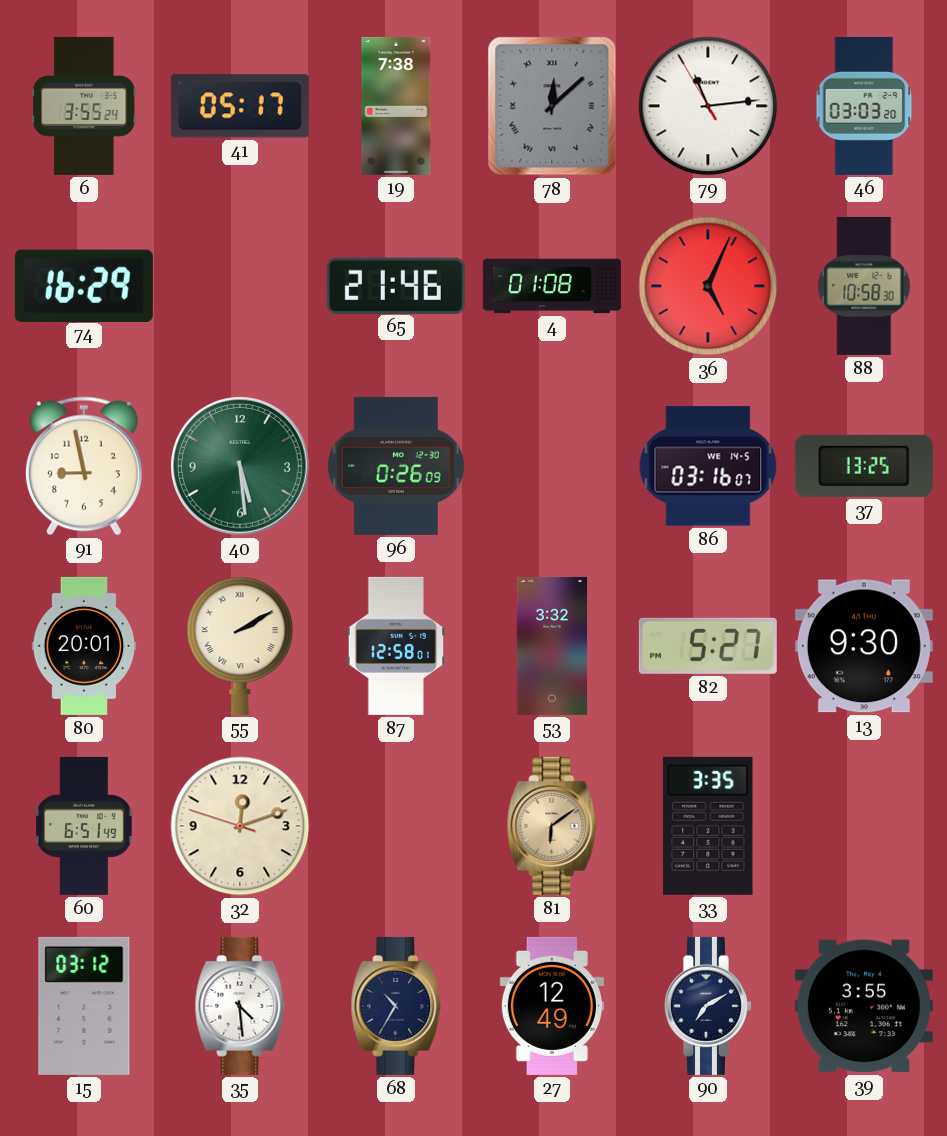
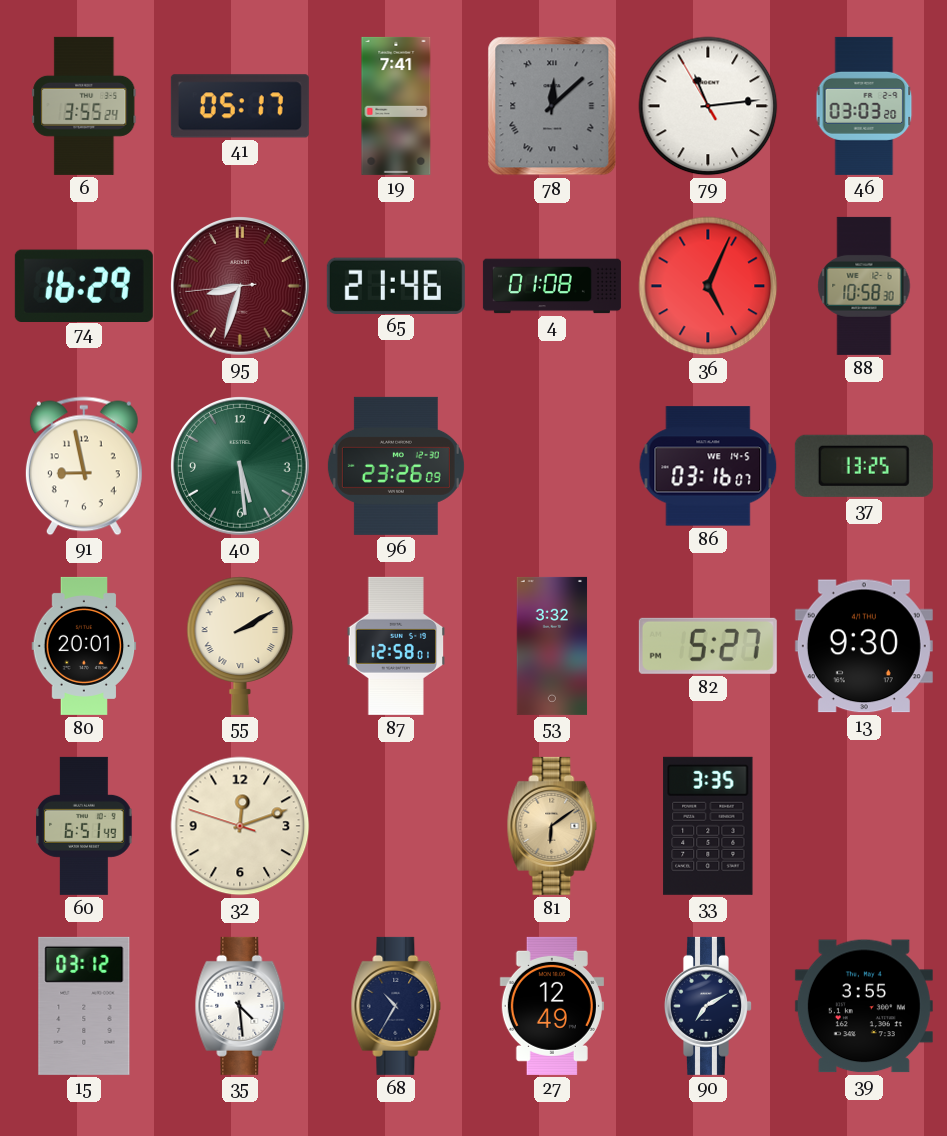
19: 7:38 -> 7:41
95: none -> 8:32
96: 0:26 -> 23:26
